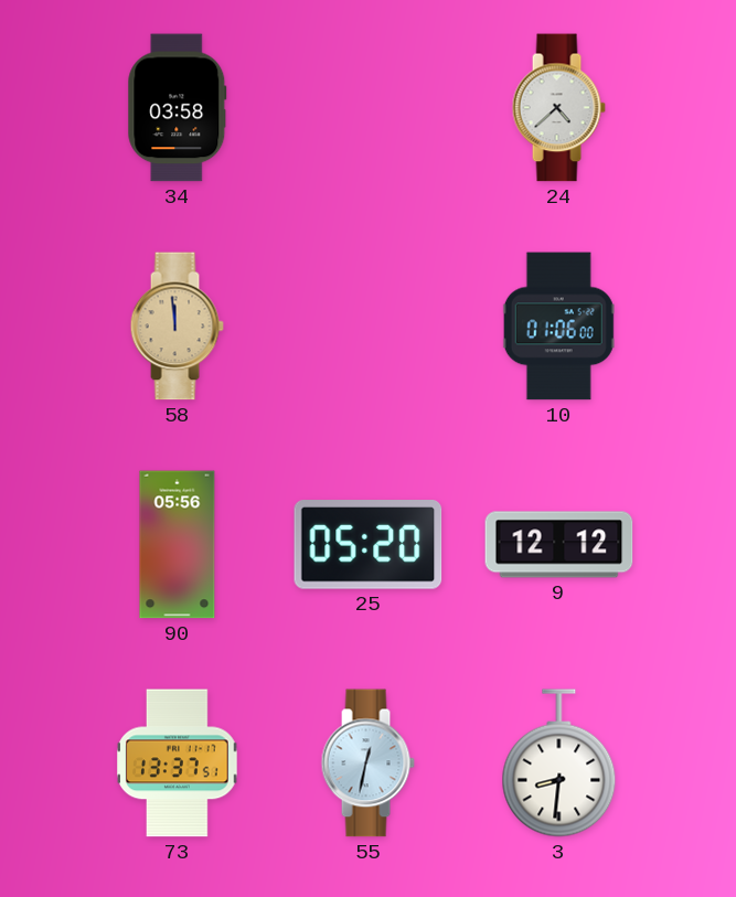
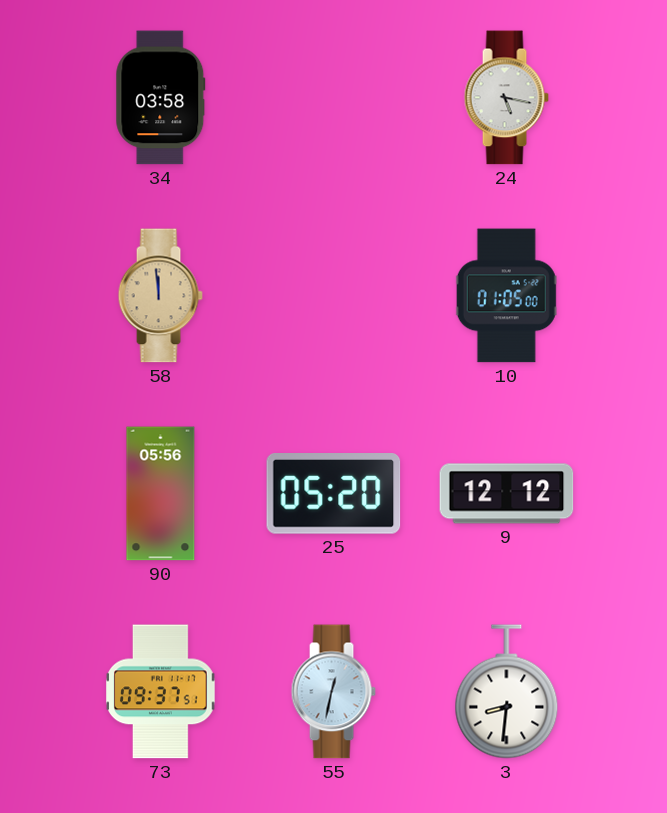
24: 4:38 -> 5:17
10: 01:06 -> 01:05
73: 13:37 -> 09:37
